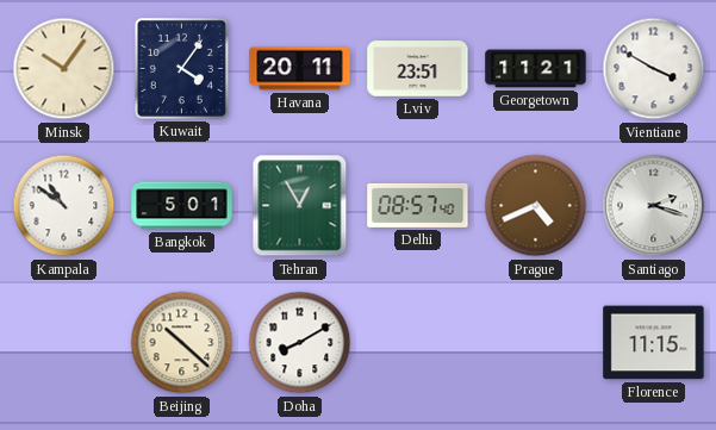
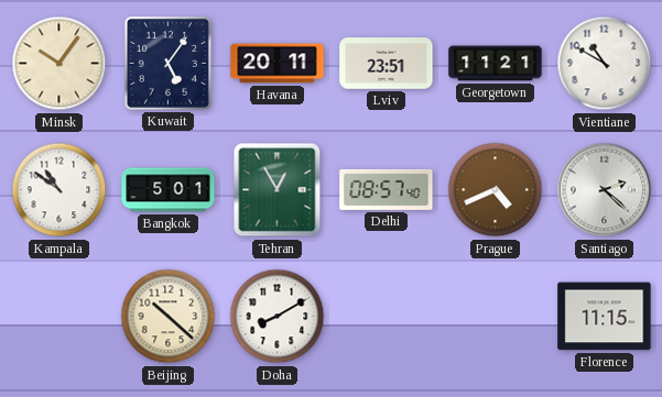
Kuwait: 4:06 -> 5:06
Vientiane: 3:50 -> 10:50
Santiago: 2:18 -> 2:22
